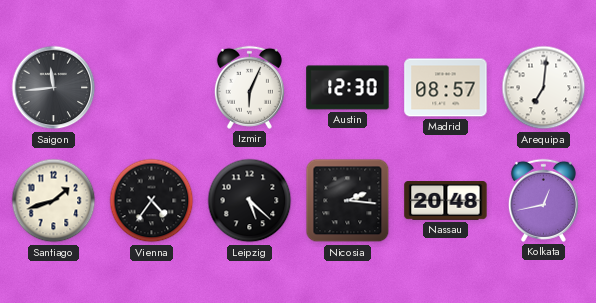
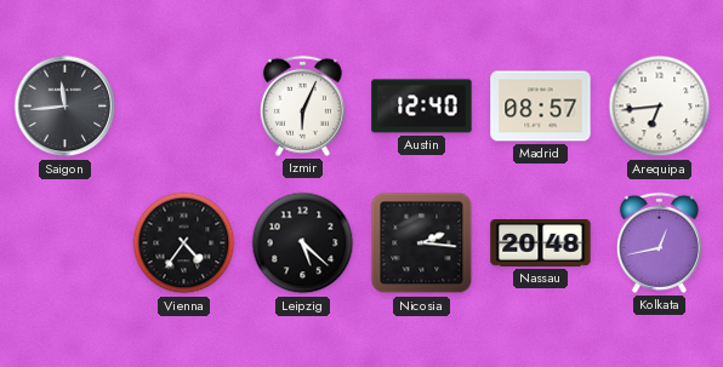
Austin: 12:30 -> 12:40
Arequipa: 7:01 -> 6:44
Santiago: 1:42 -> none
